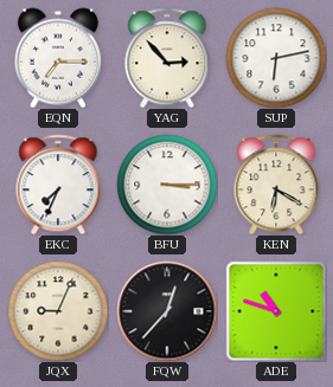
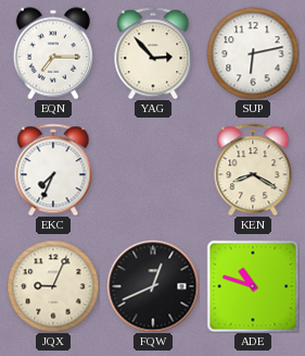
BFU: 3:15 -> none
KEN: 6:20 -> 8:20
FQW: 12:37 -> 12:41
